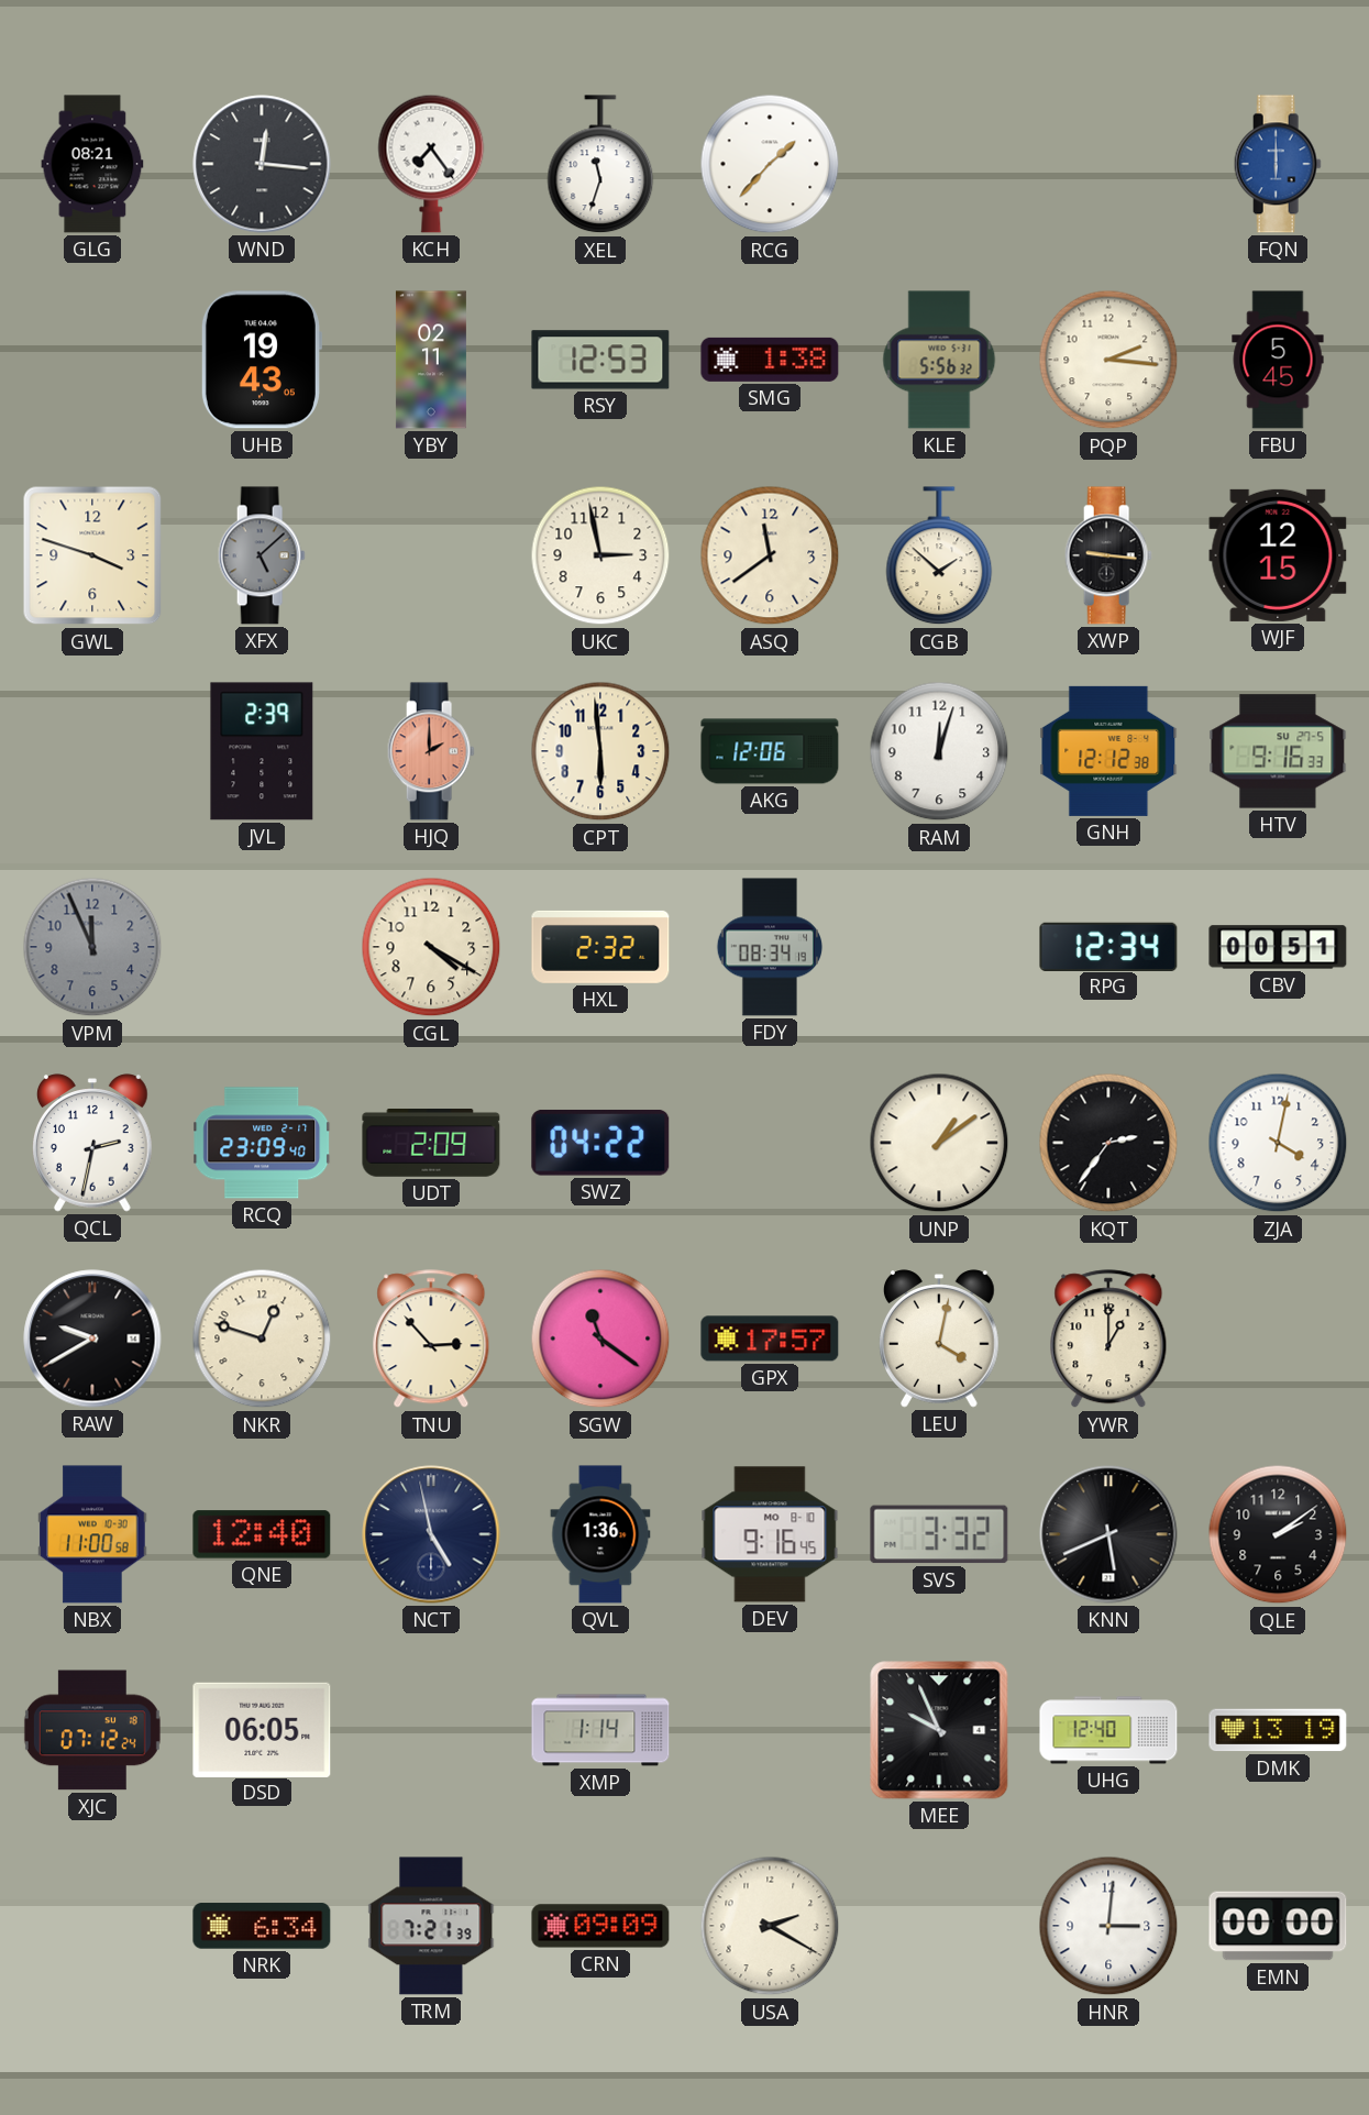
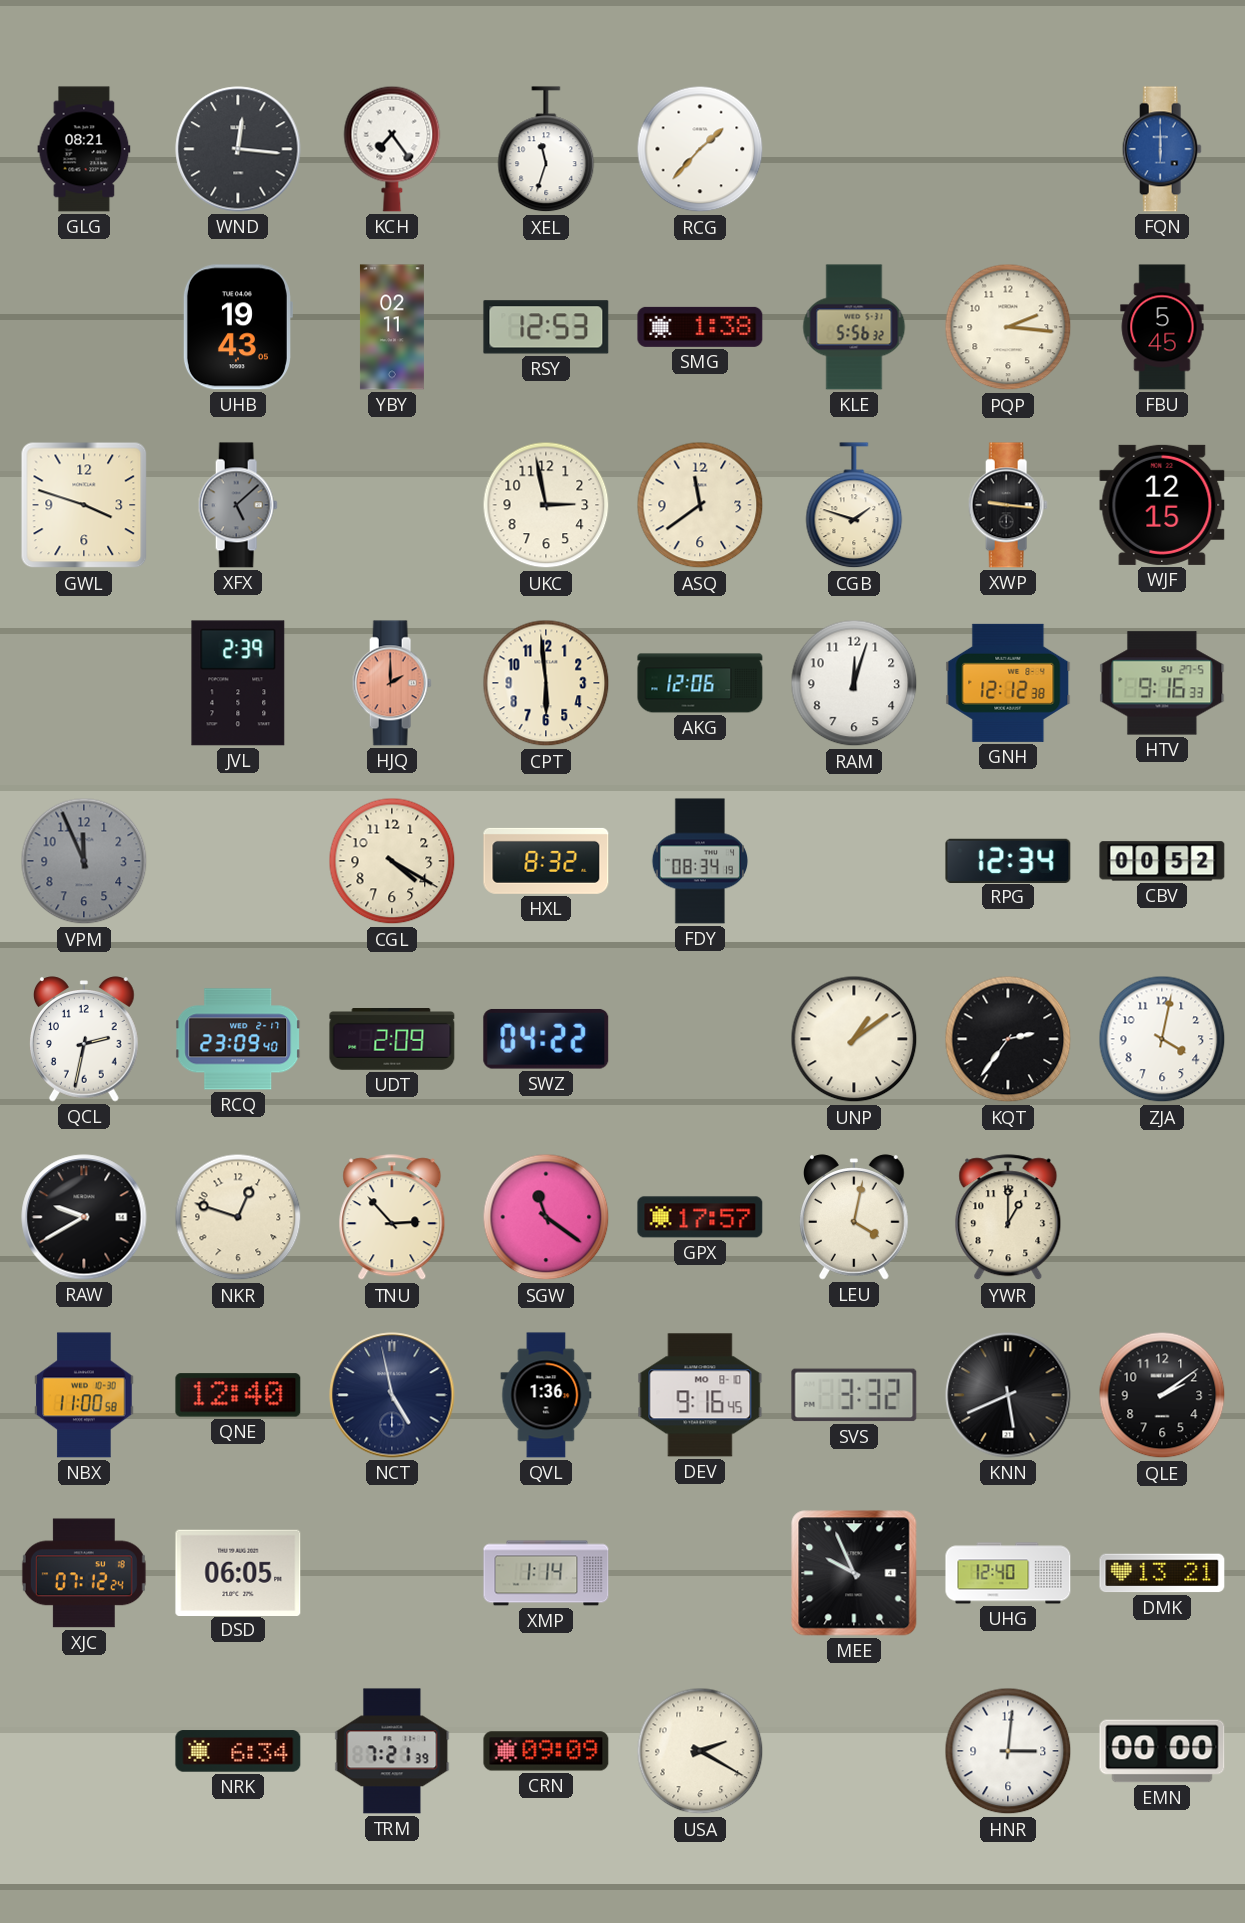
CGB: 1:52 -> 1:48
HXL: 2:32 -> 8:32
CBV: 00:51 -> 00:52
DMK: 13:19 -> 13:21
